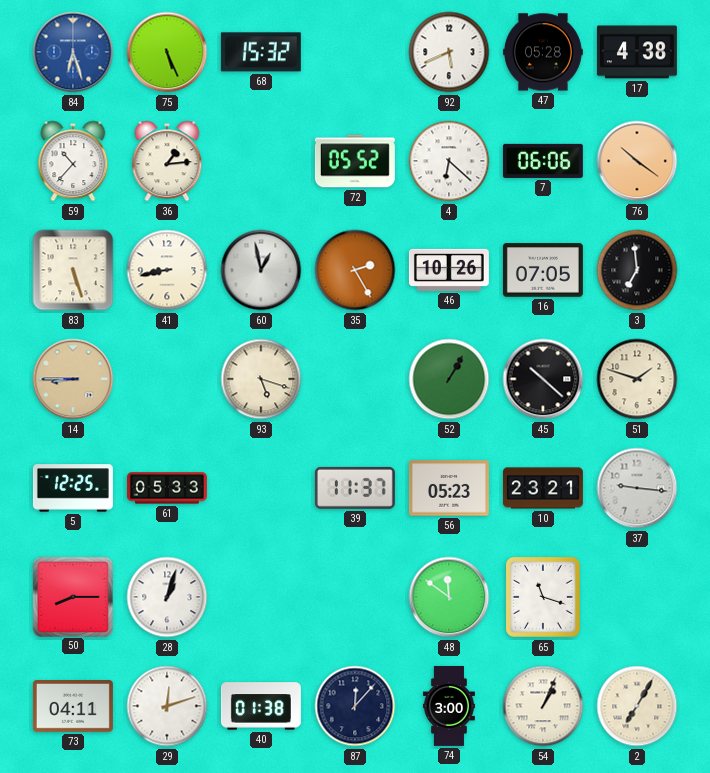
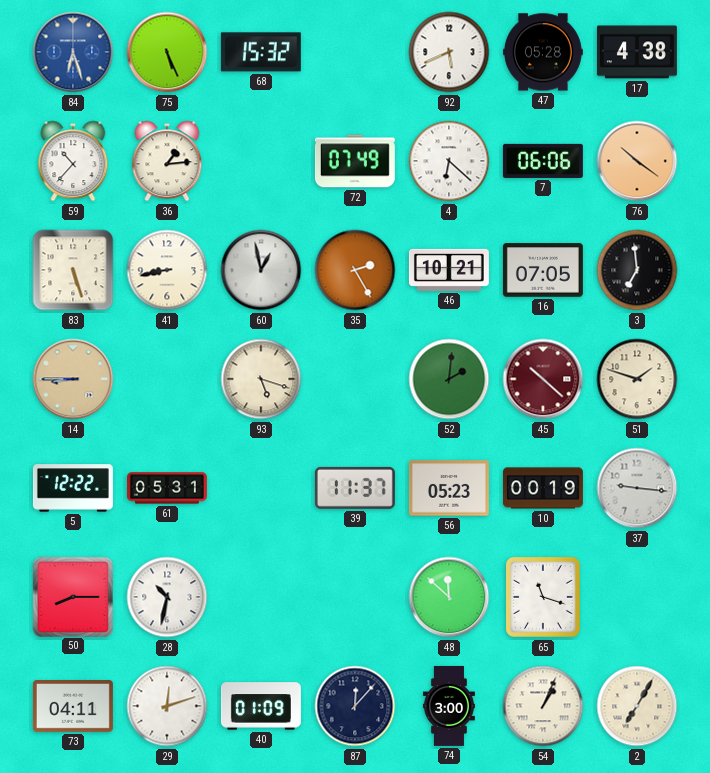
72: 05:52 -> 07:49
46: 10:26 -> 10:21
52: 1:05 -> 2:01
45 dial: black -> burgundy
5: 12:25 -> 12:22
61: 05:33 -> 05:31
10: 23:21 -> 00:19
28: 1:03 -> 10:32
48: 11:51 -> 11:52
40: 01:38 -> 01:09
